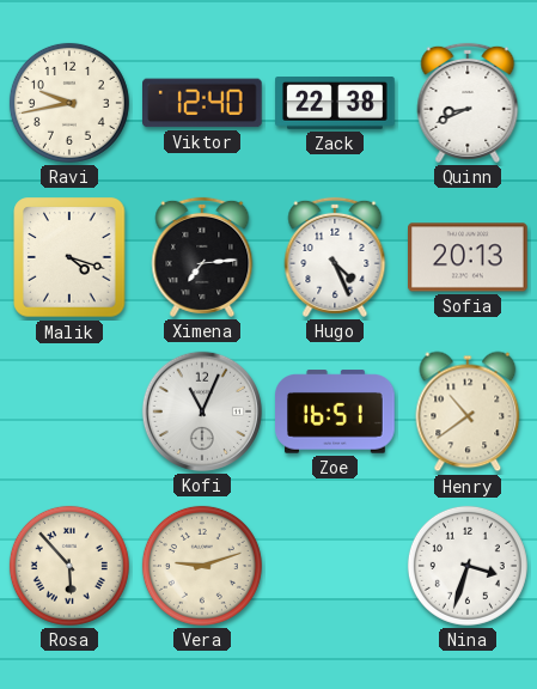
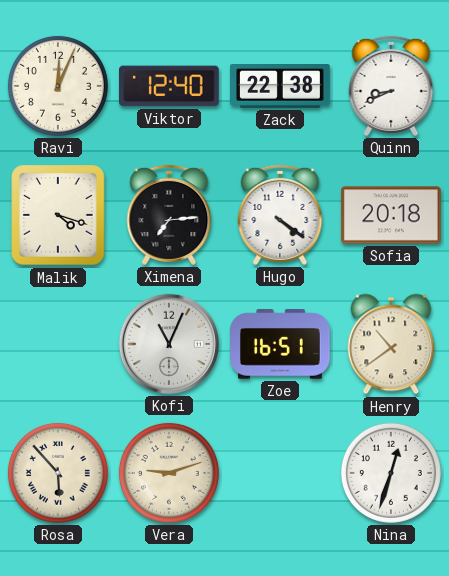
Ravi: 9:43 -> 12:04
Hugo: 4:26 -> 4:21
Sofia: 20:13 -> 20:18
Nina: 3:33 -> 12:33
